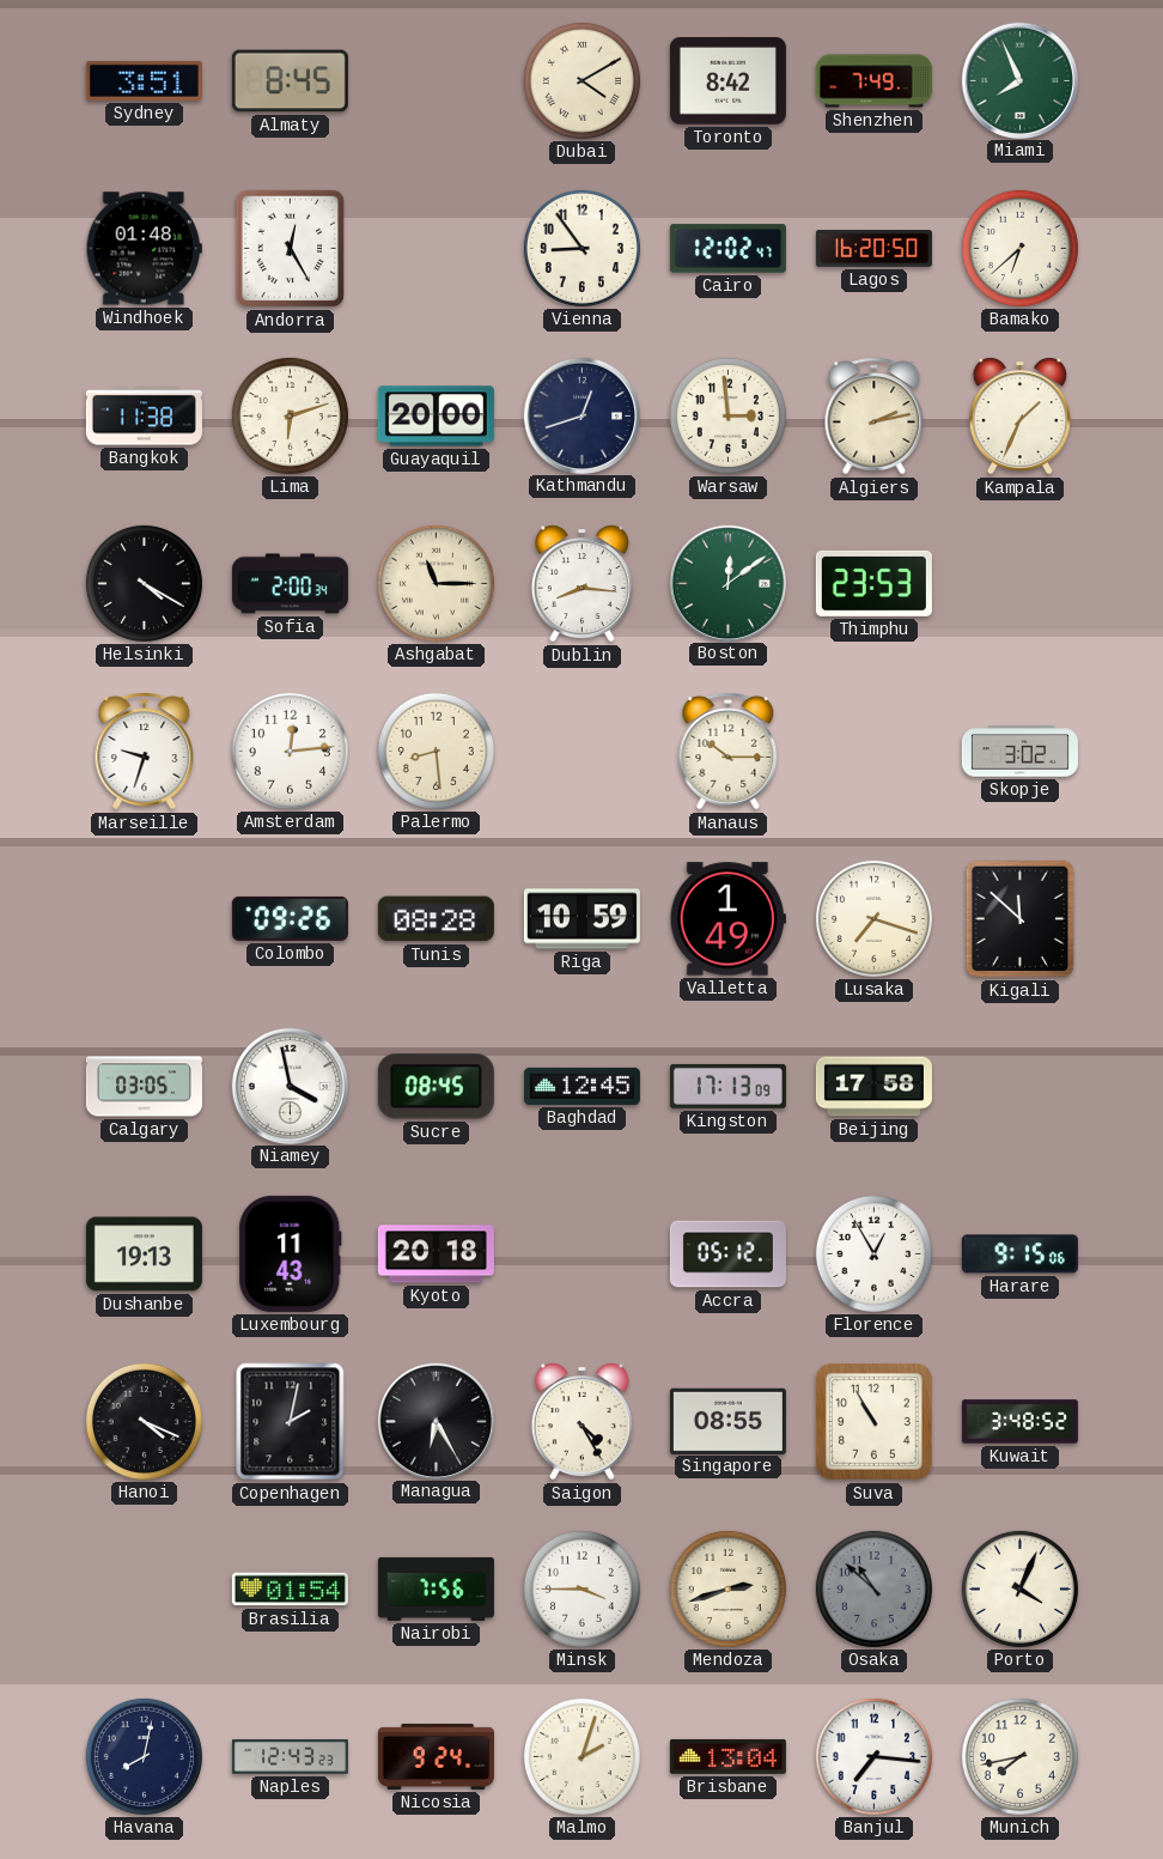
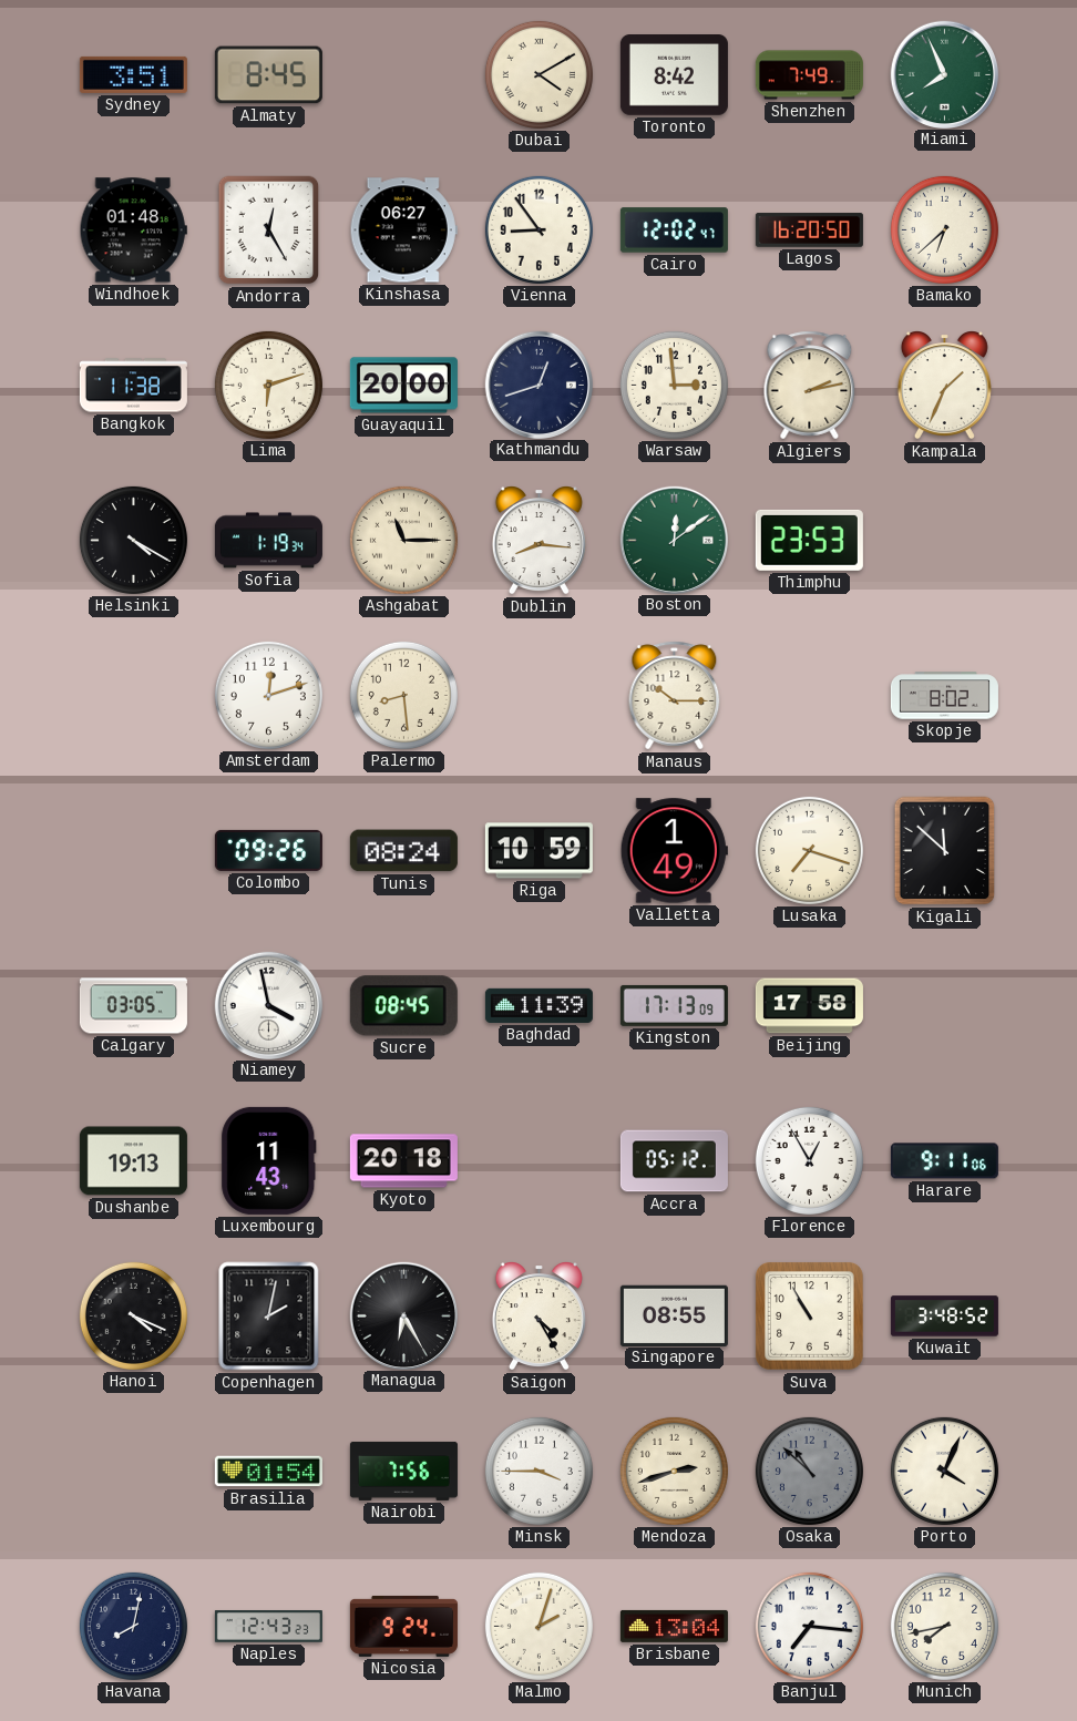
Kinshasa: none -> 06:27
Sofia: 2:00 -> 1:19
Marseille: 9:33 -> none
Amsterdam: 12:14 -> 12:12
Skopje: 3:02 -> 8:02
Tunis: 08:28 -> 08:24
Baghdad: 12:45 -> 11:39
Harare: 9:15 -> 9:11
